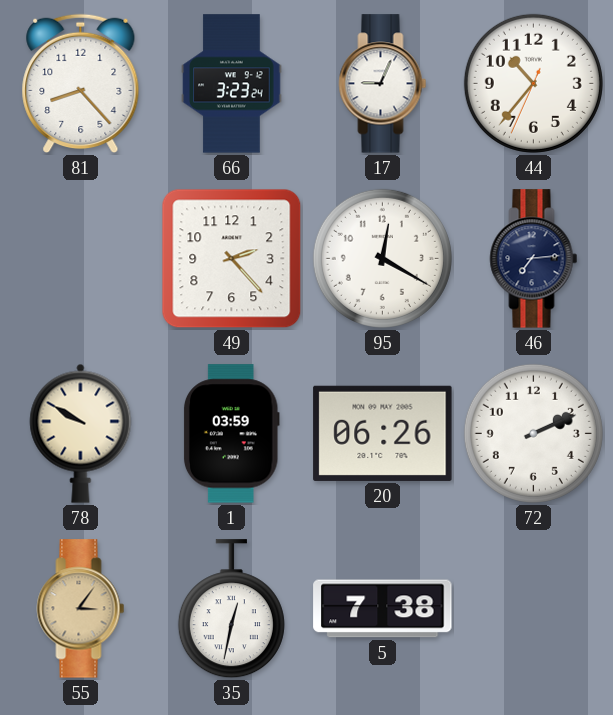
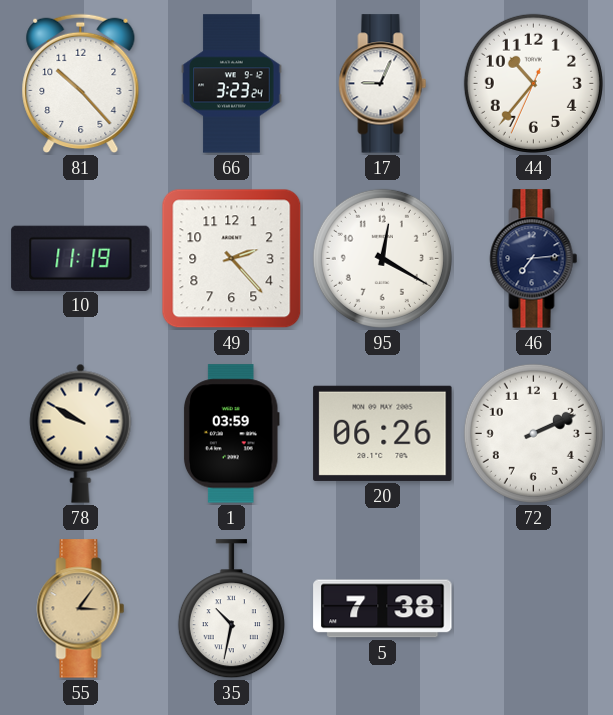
81: 8:23 -> 10:23
10: none -> 11:19
35: 12:32 -> 10:32
